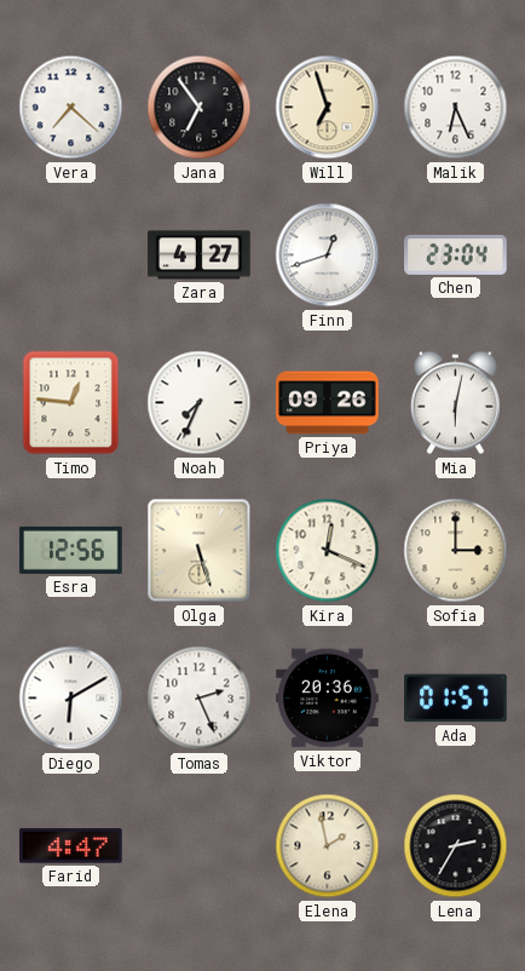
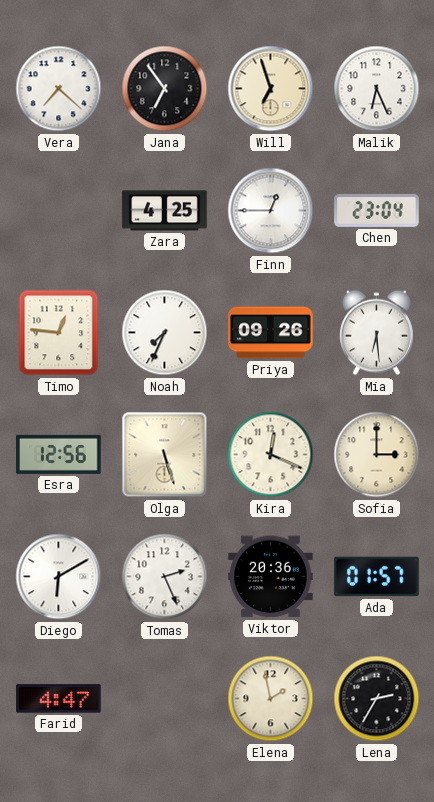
Zara: 4:27 -> 4:25
Finn: 12:42 -> 12:45
Mia: 6:02 -> 6:29
